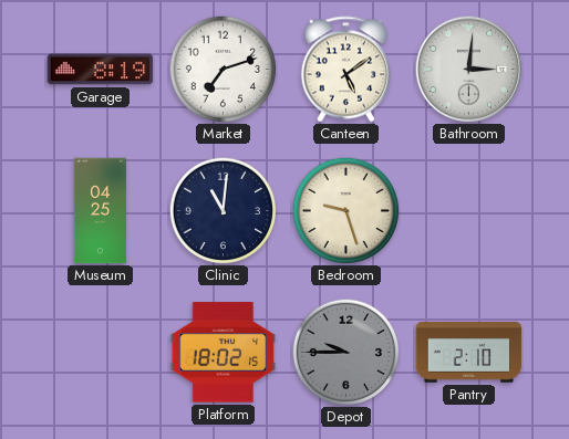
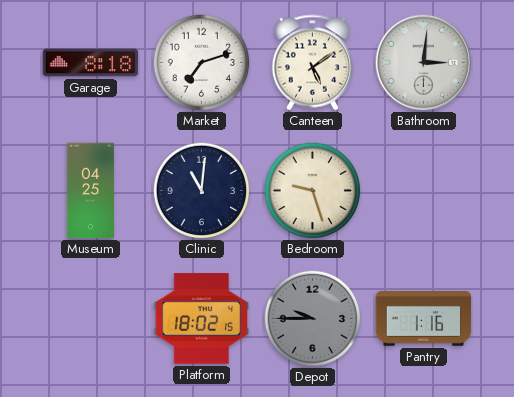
Garage: 8:19 -> 8:18
Pantry: 2:10 -> 1:16
